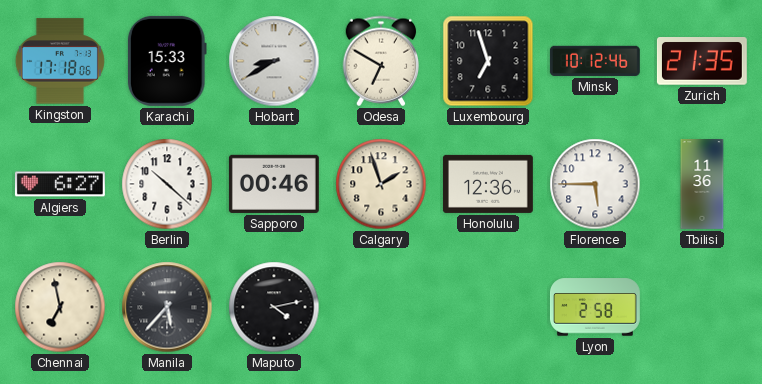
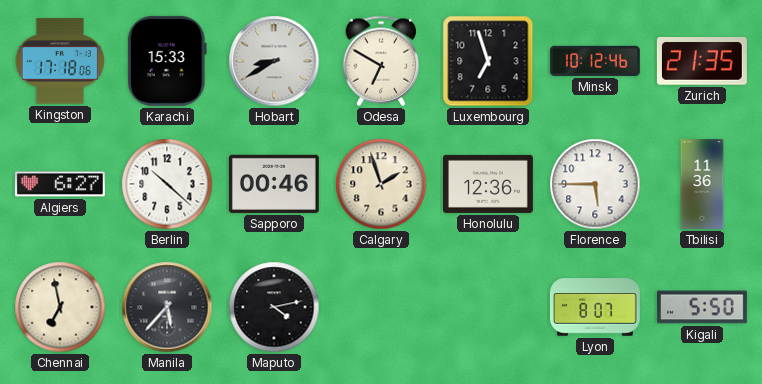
Lyon: 2:58 -> 8:07
Kigali: none -> 5:50
